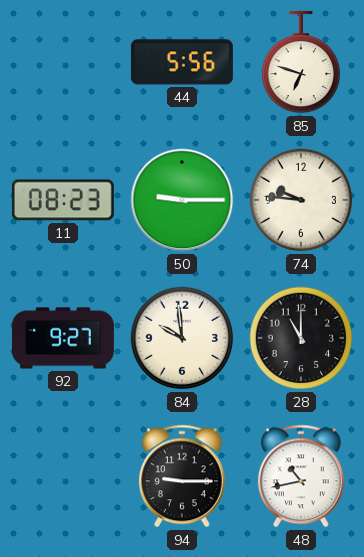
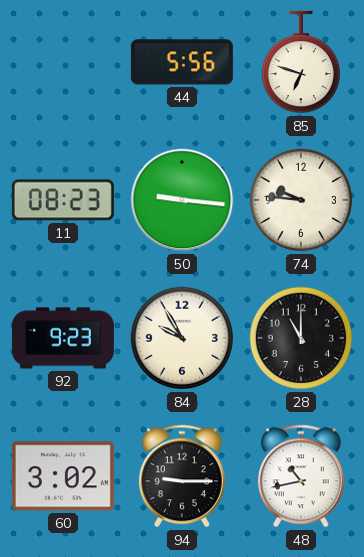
50: 9:15 -> 9:16
92: 9:27 -> 9:23
84: 9:59 -> 9:55
60: none -> 3:02
